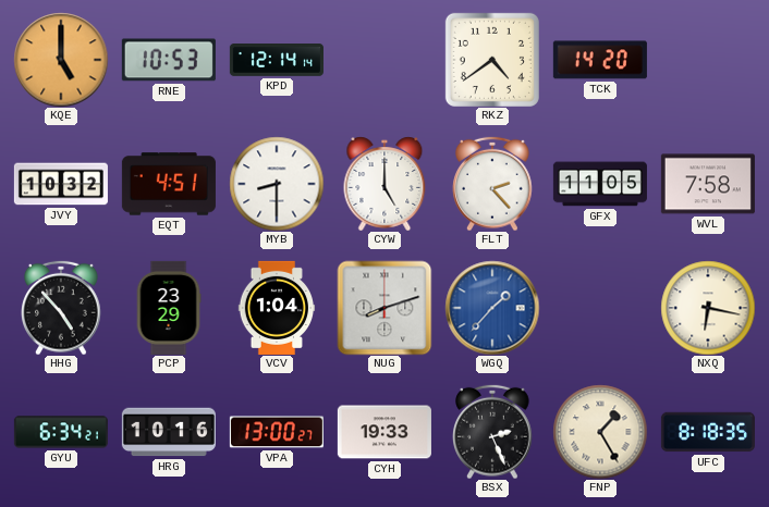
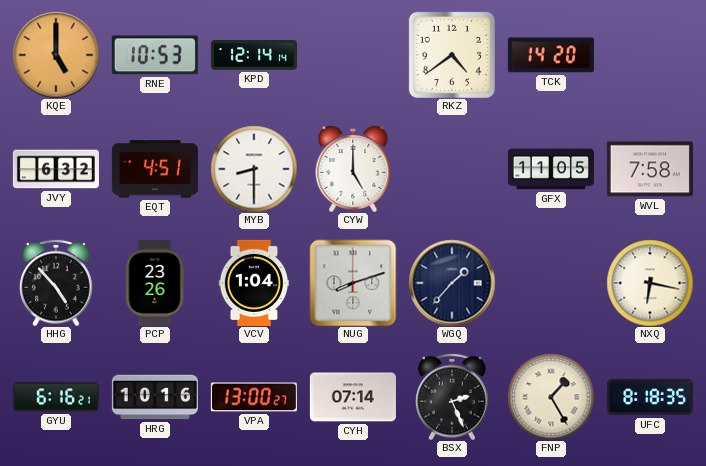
JVY: 10:32 -> 6:32
FLT: 2:23 -> none
PCP: 23:29 -> 23:26
WGQ dial: blue -> navy
GYU: 6:34 -> 6:16
CYH: 19:33 -> 07:14
